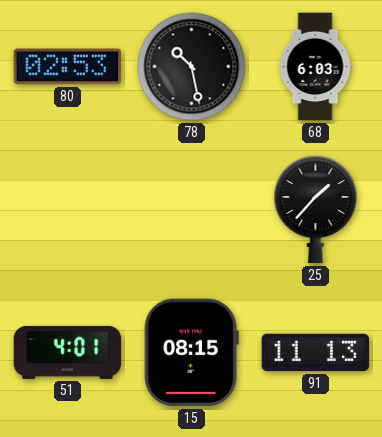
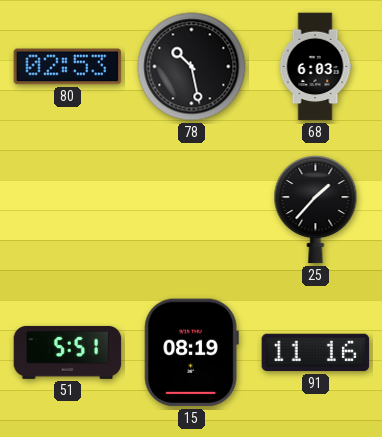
51: 4:01 -> 5:51
15: 08:15 -> 08:19
91: 11:13 -> 11:16
